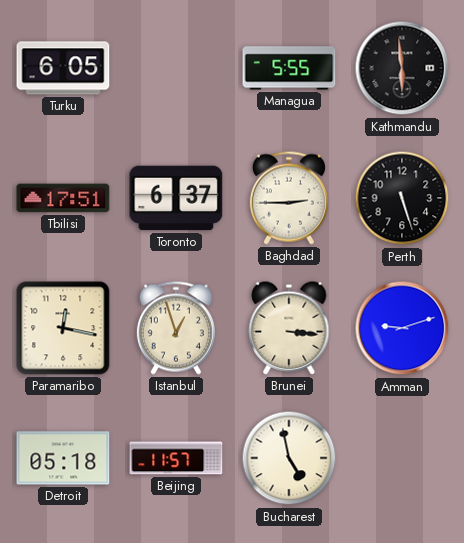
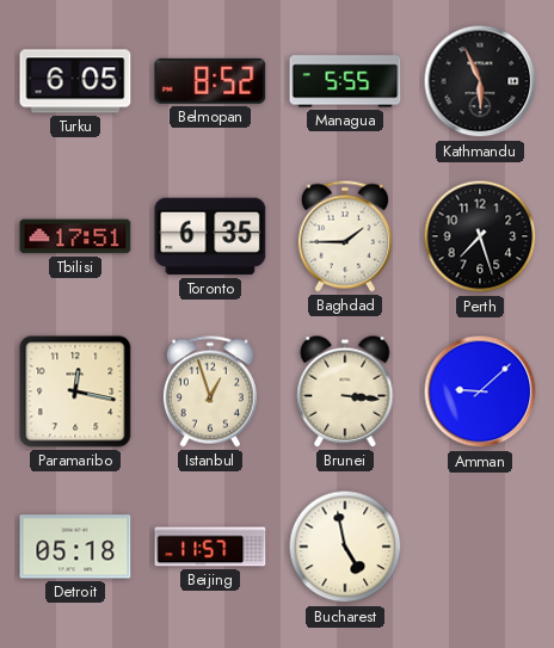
Belmopan: none -> 8:52
Kathmandu: 5:59 -> 5:56
Toronto: 6:37 -> 6:35
Baghdad: 2:45 -> 1:45
Perth: 5:27 -> 7:27
Amman: 9:12 -> 9:08
